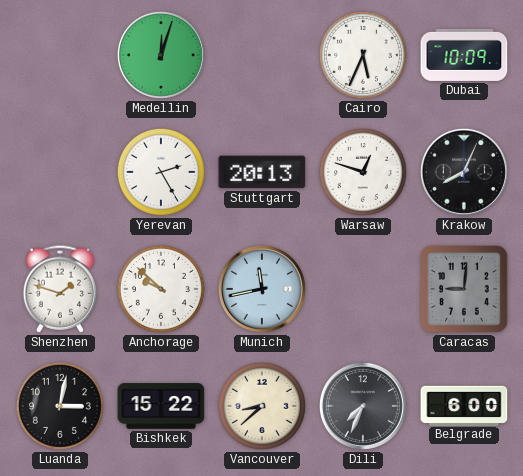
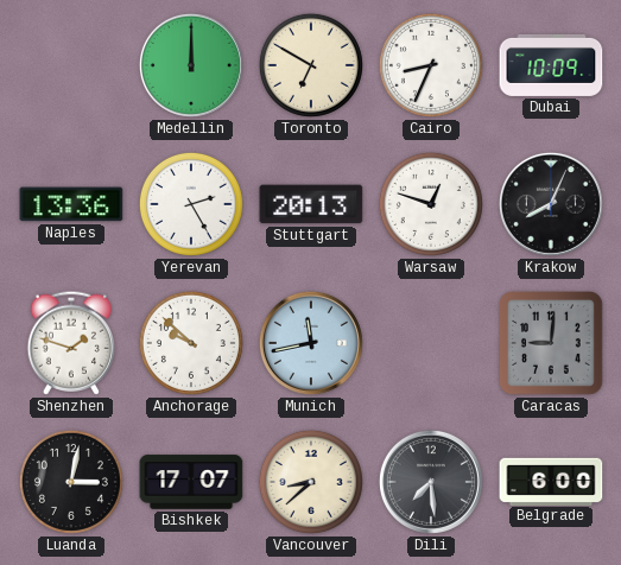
Medellin: 12:03 -> 12:00
Toronto: none -> 6:50
Cairo: 5:34 -> 8:34
Naples: none -> 13:36
Bishkek: 15:22 -> 17:07
Dili: 7:34 -> 7:29
